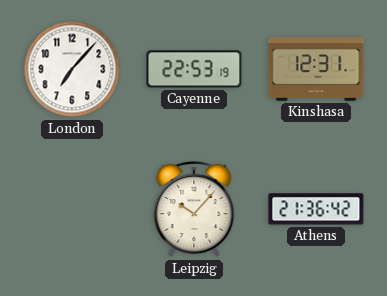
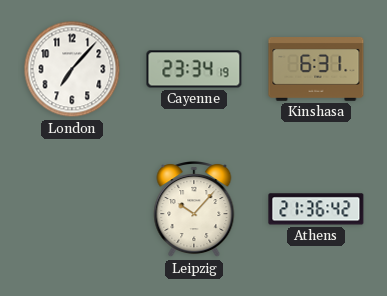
Cayenne: 22:53 -> 23:34
Kinshasa: 12:31 -> 6:31
